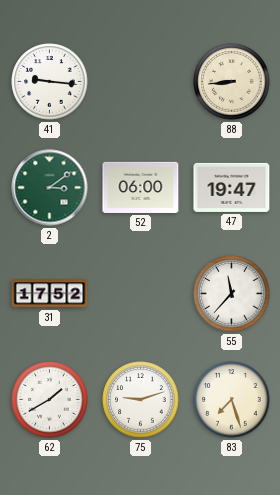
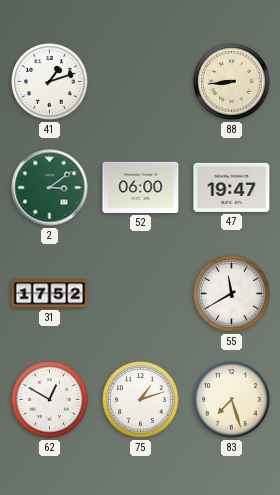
41: 9:16 -> 1:12
55: 11:37 -> 11:40
62: 1:40 -> 12:50
75: 9:12 -> 1:12
